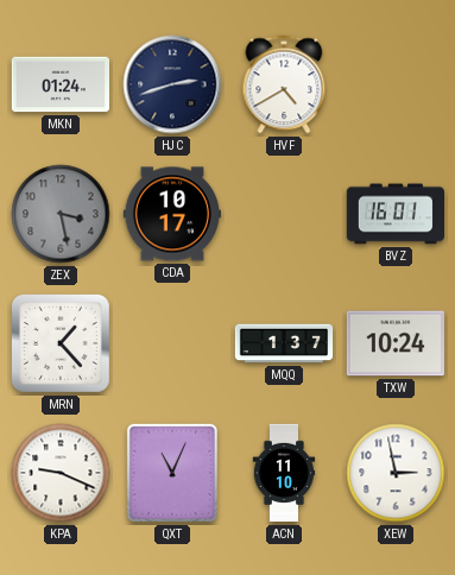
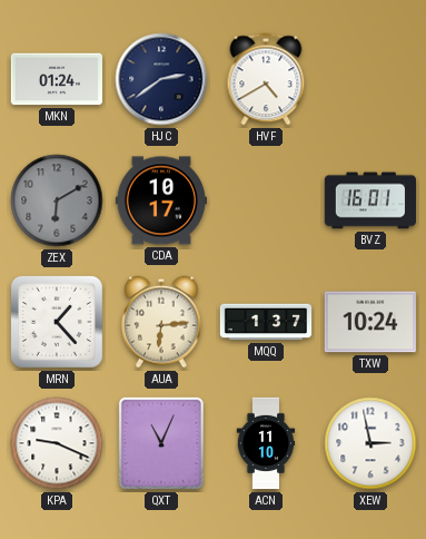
HJC: 2:42 -> 2:39
ZEX: 3:28 -> 6:10
AUA: none -> 6:14
